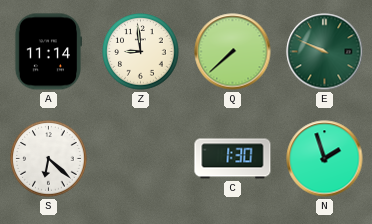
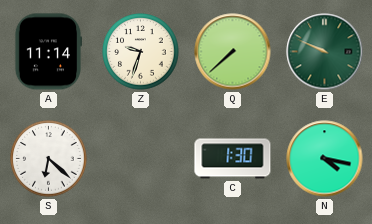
Z: 8:59 -> 9:33
N: 1:57 -> 4:17
